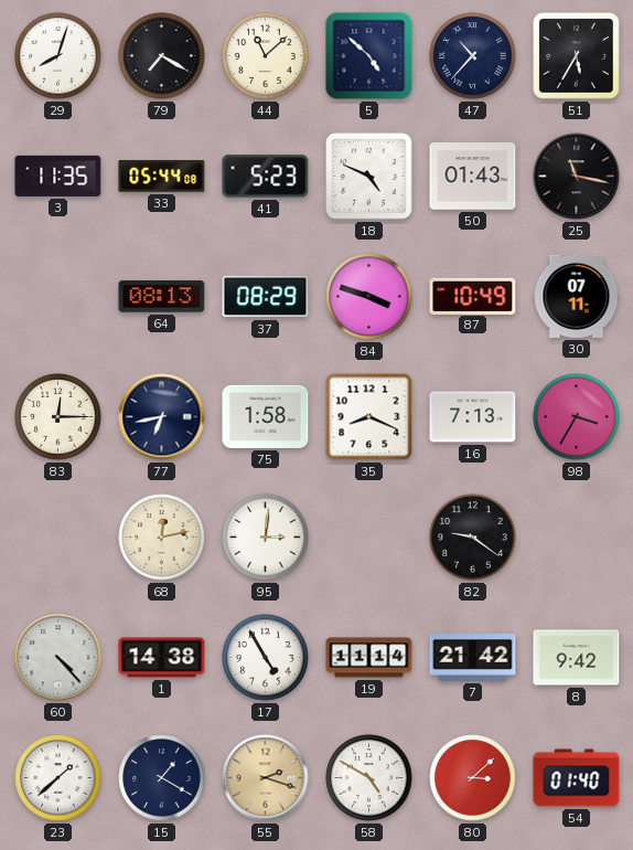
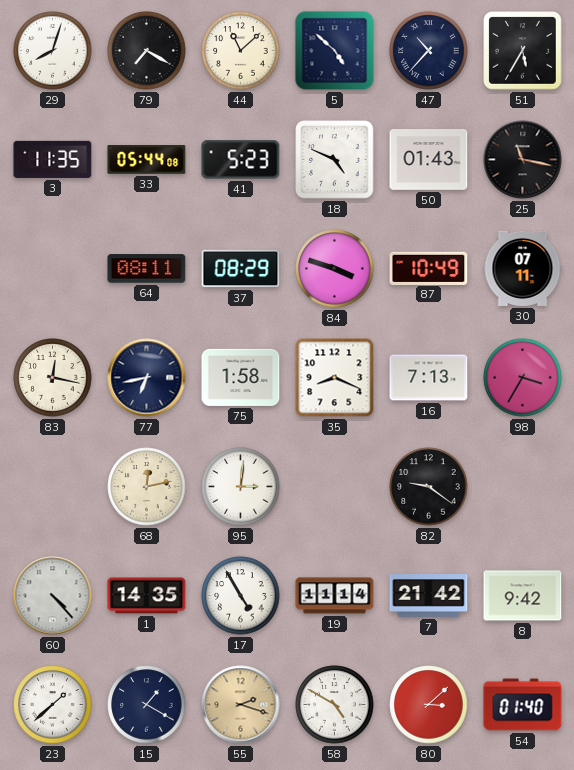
64: 08:13 -> 08:11
83: 12:15 -> 12:17
1: 14:38 -> 14:35
